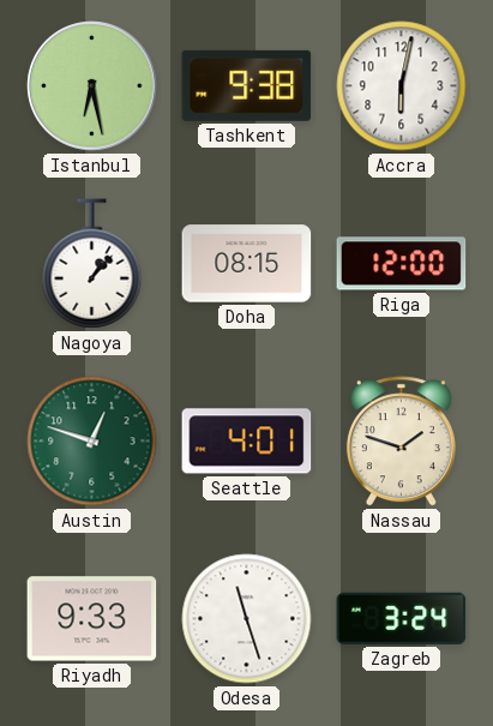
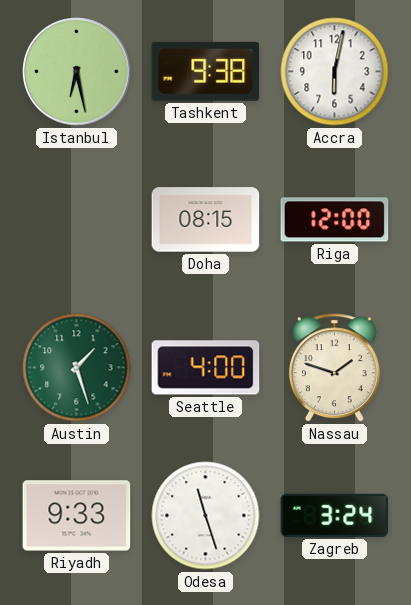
Nagoya: 1:07 -> none
Austin: 12:48 -> 1:27
Seattle: 4:01 -> 4:00
